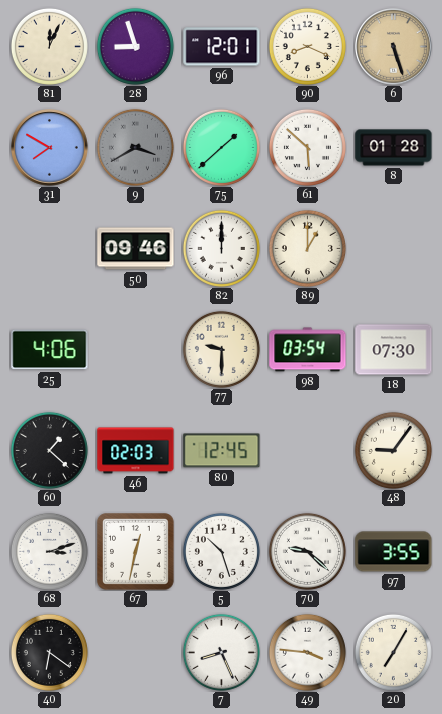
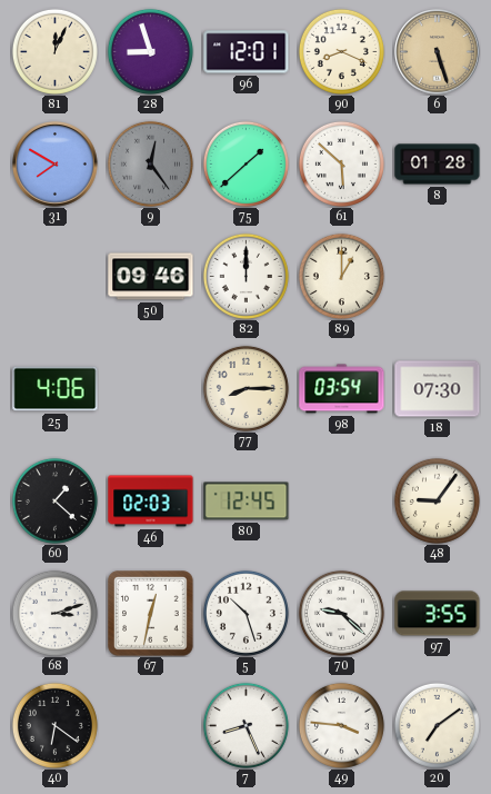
9: 3:40 -> 12:24
77: 9:30 -> 8:15
20: 7:05 -> 7:09
